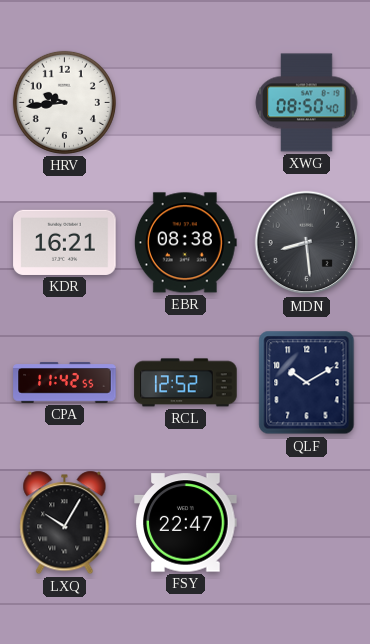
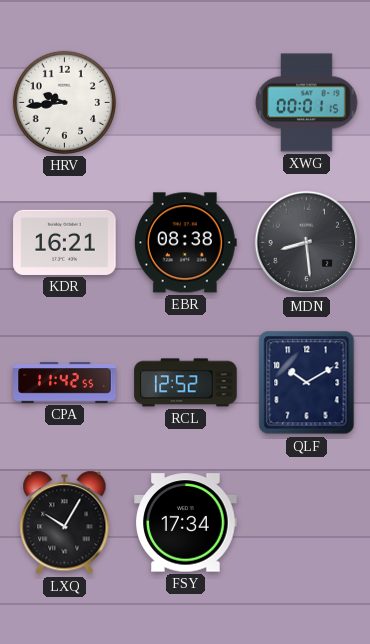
XWG: 08:50 -> 00:01
FSY: 22:47 -> 17:34
